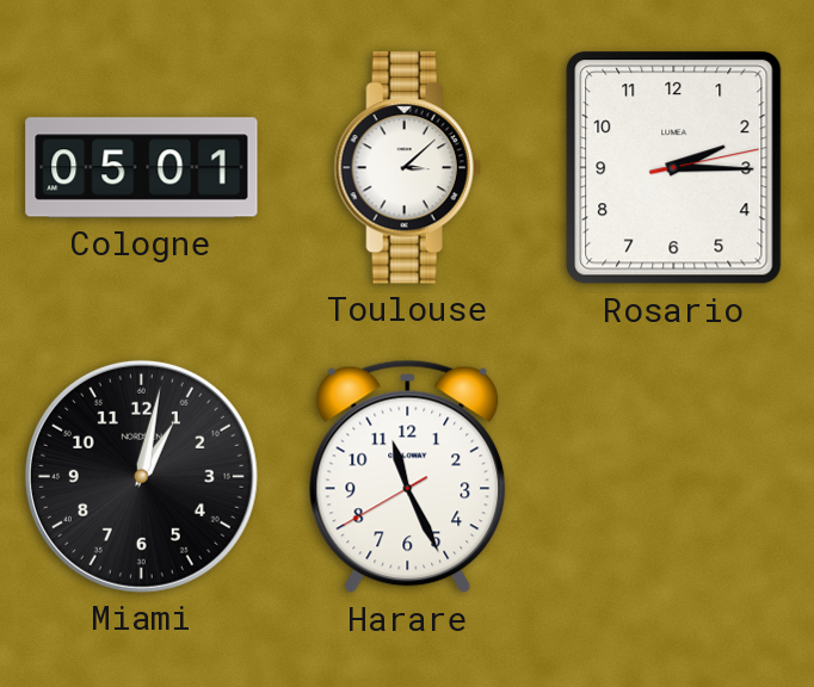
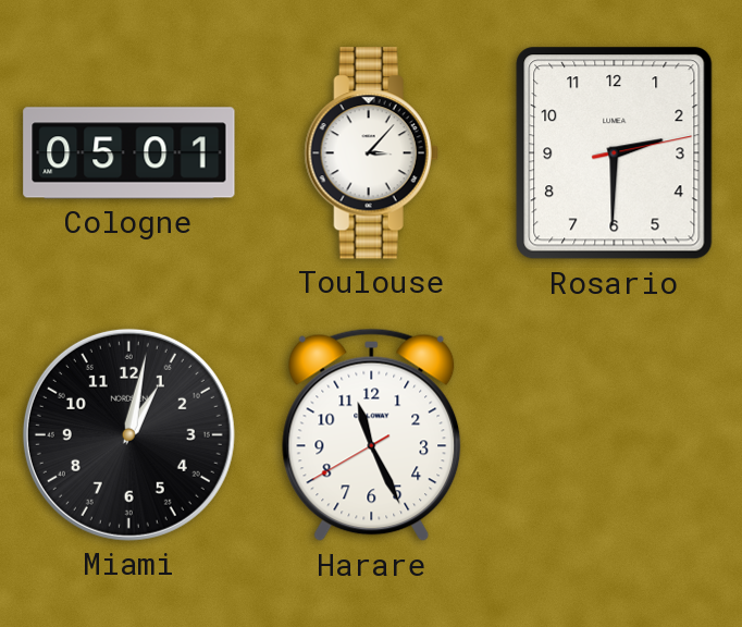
Toulouse: 3:08 -> 3:07
Rosario: 2:15 -> 2:30
